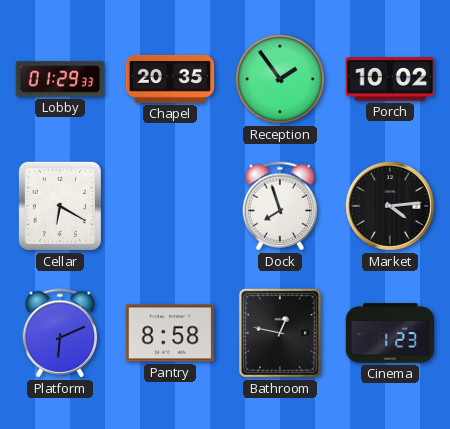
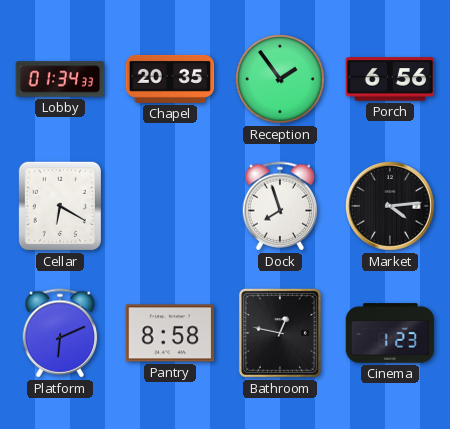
Lobby: 01:29 -> 01:34
Porch: 10:02 -> 6:56
